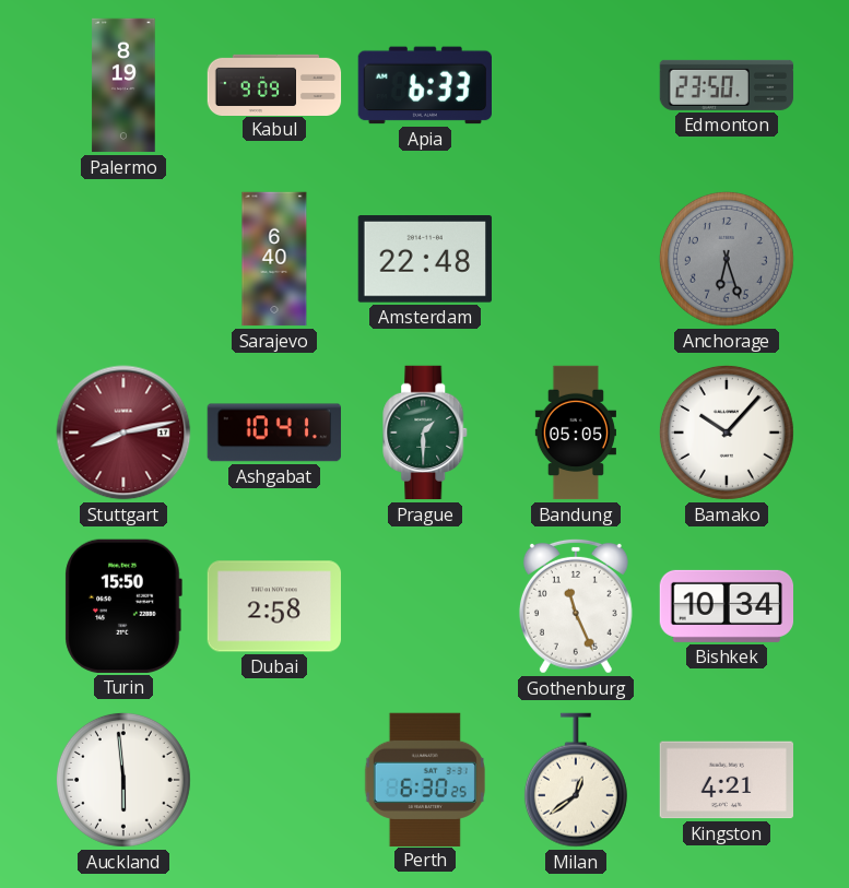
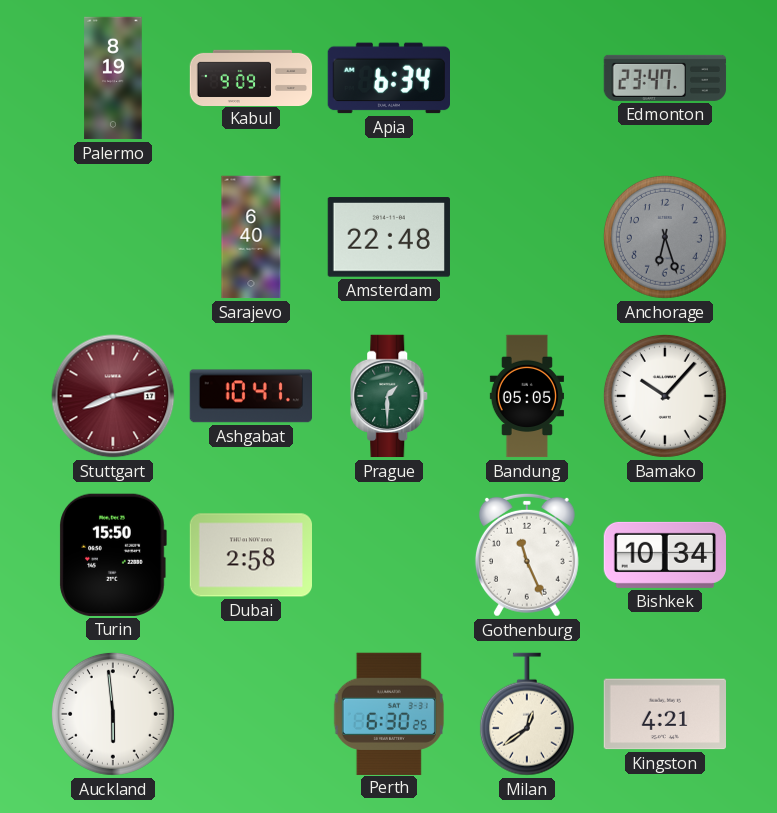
Apia: 6:33 -> 6:34
Edmonton: 23:50 -> 23:47
